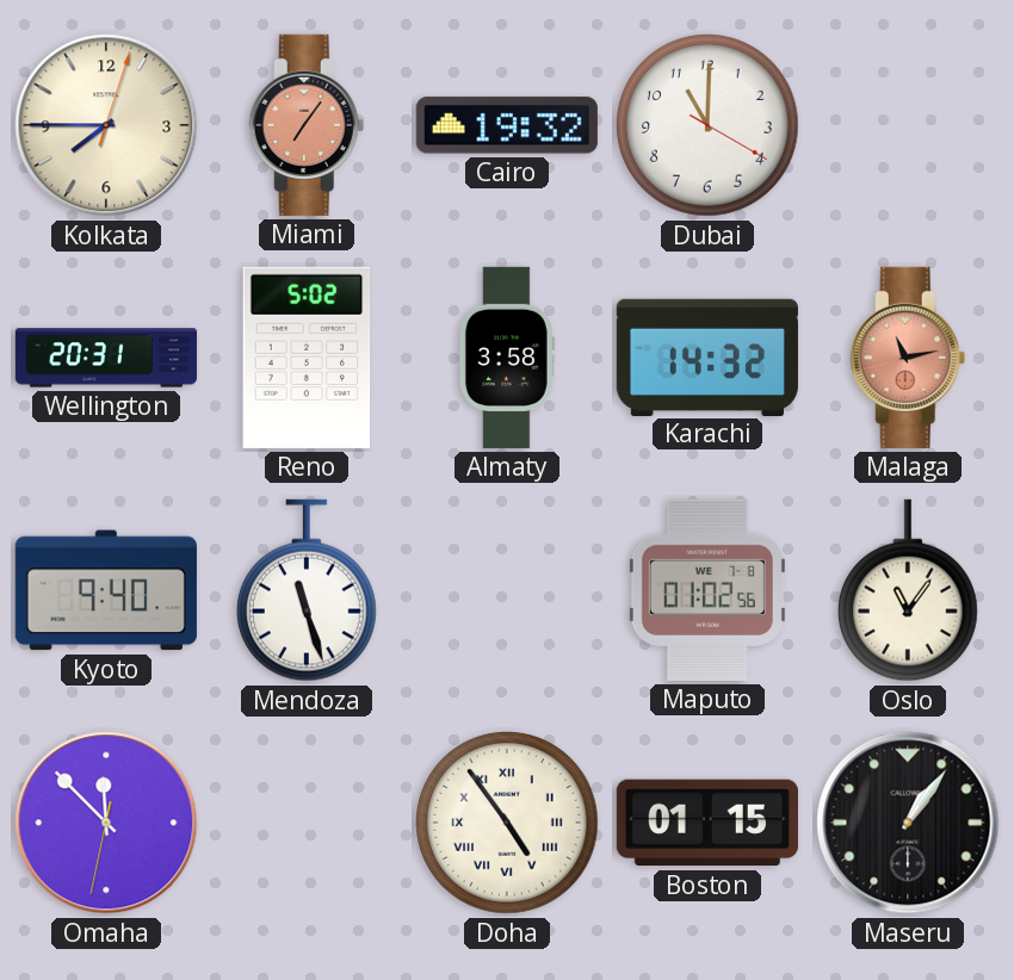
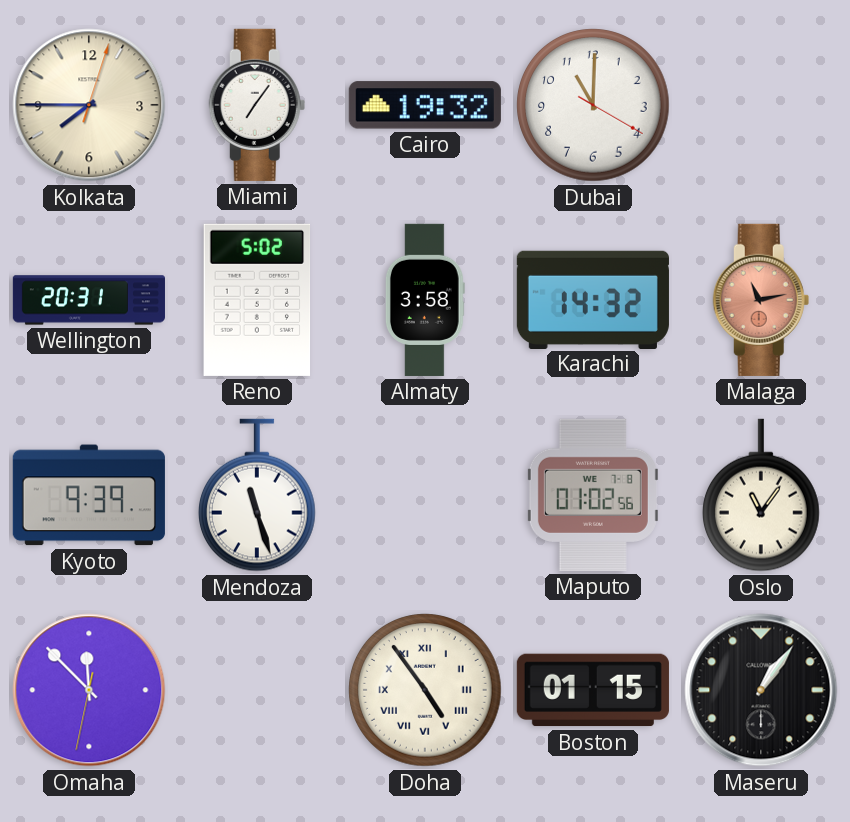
Miami dial: salmon -> white
Kyoto: 9:40 -> 9:39
